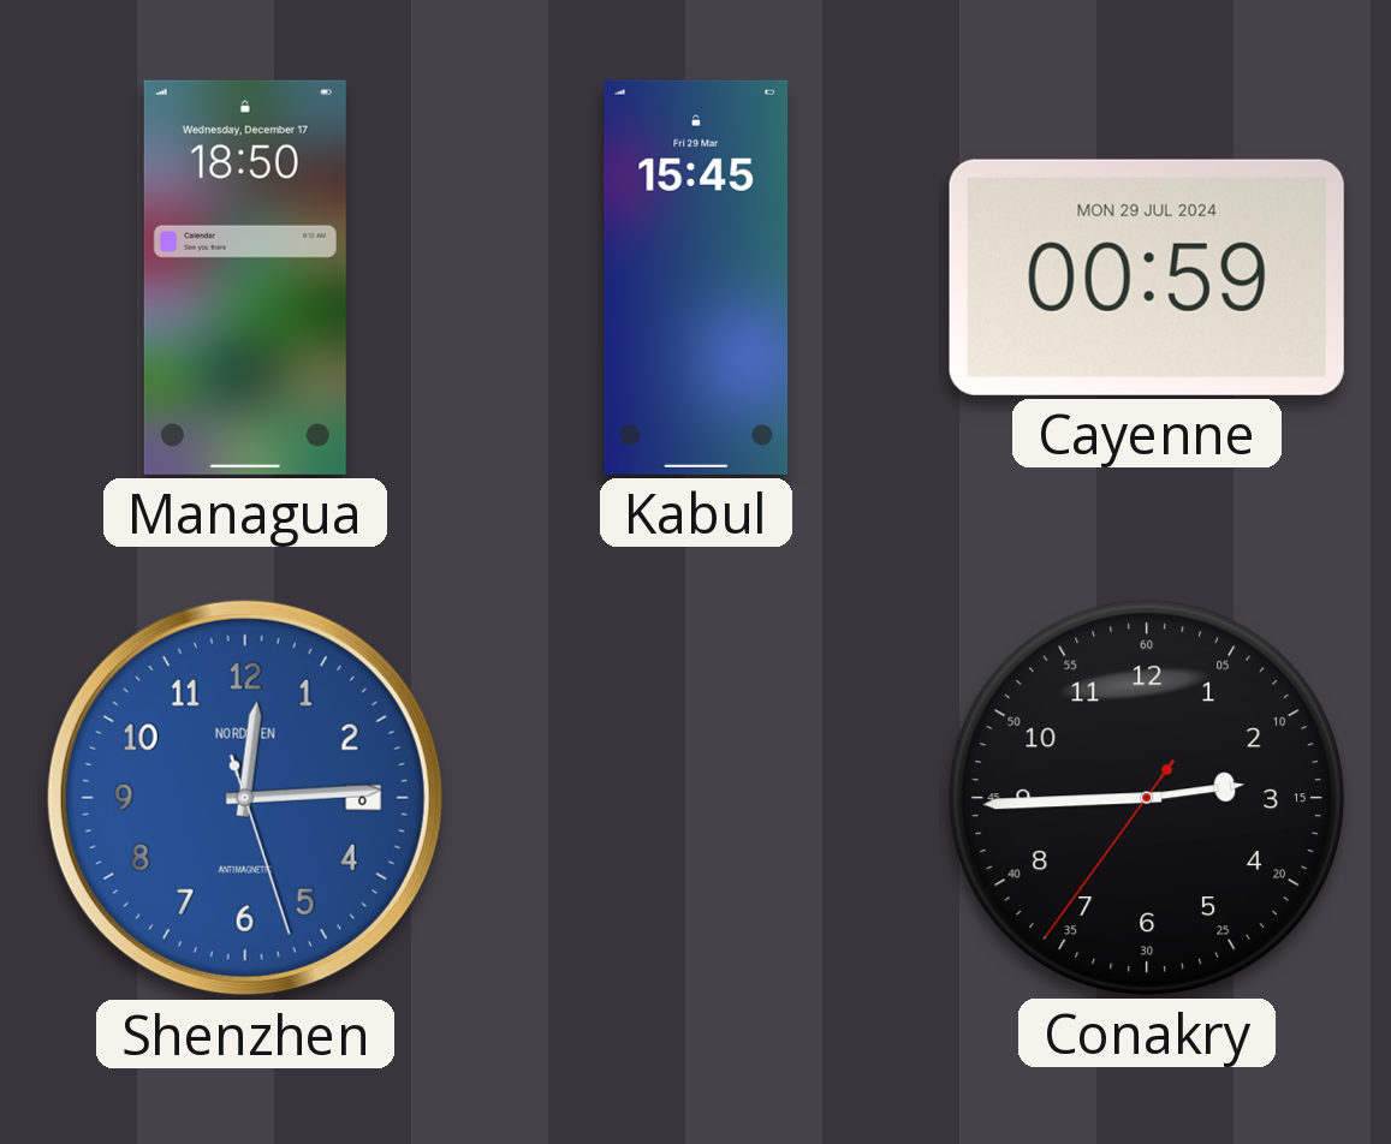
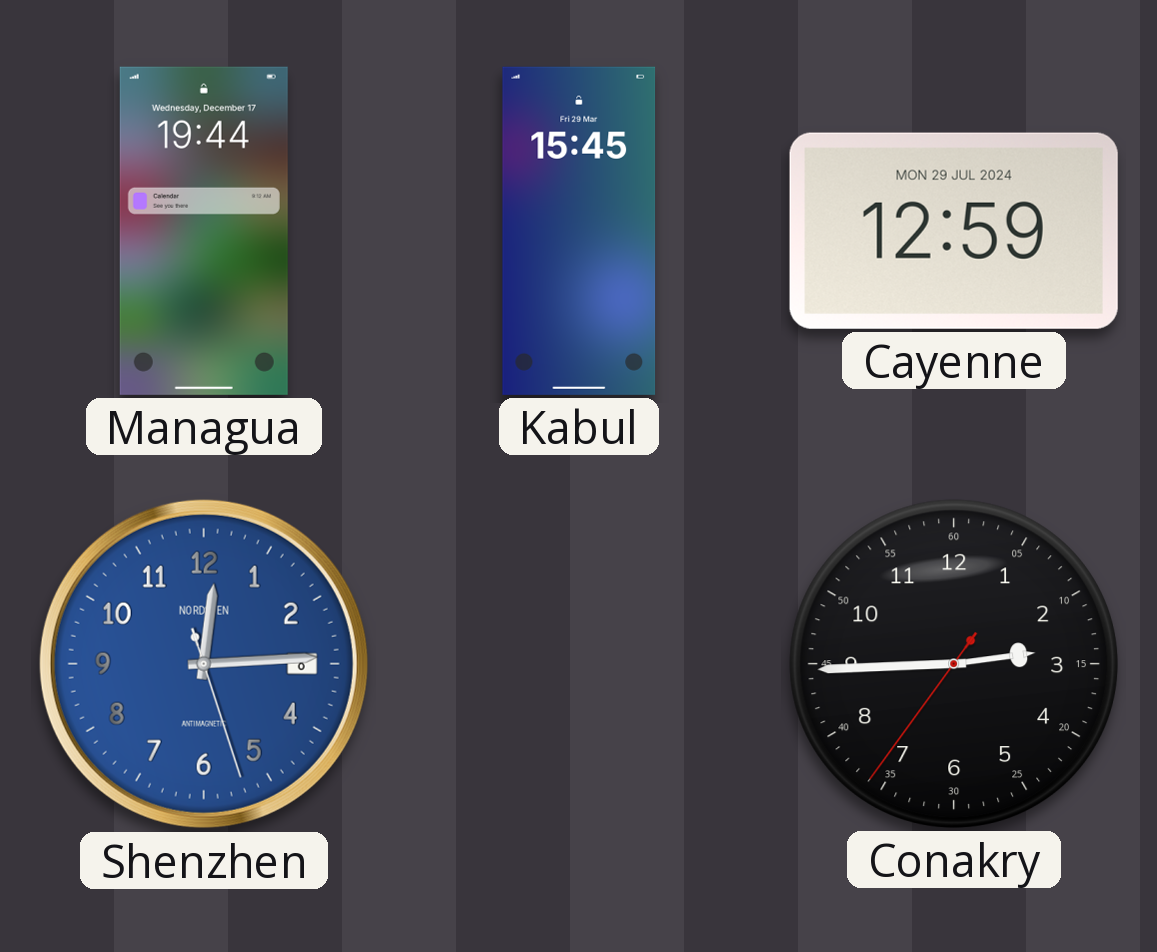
Managua: 18:50 -> 19:44
Cayenne: 00:59 -> 12:59
